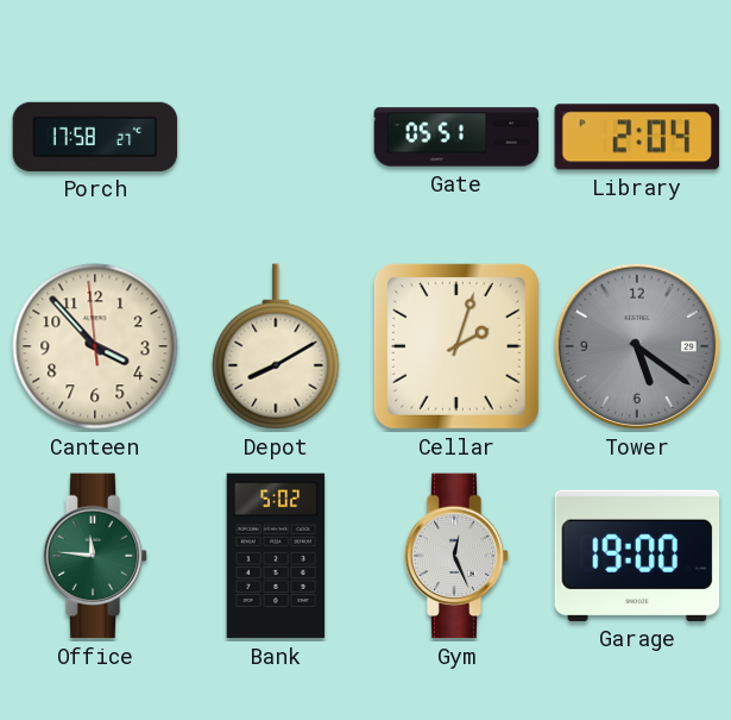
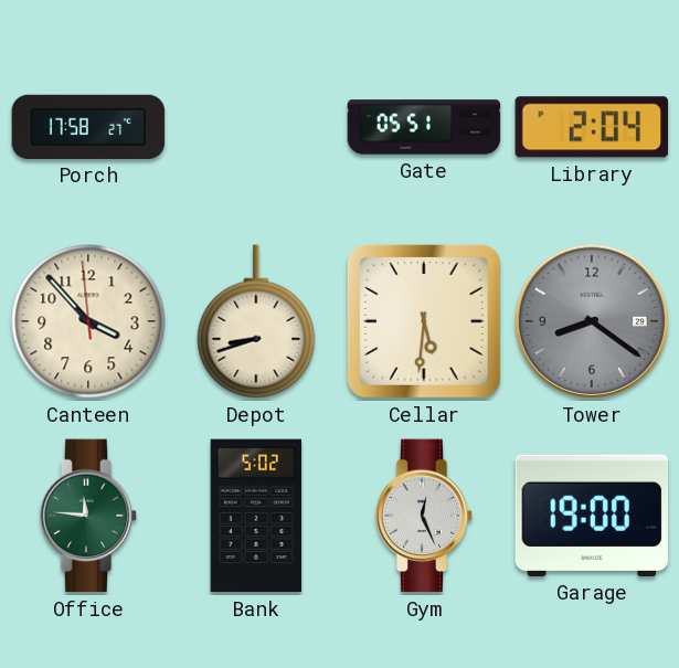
Depot: 8:10 -> 8:42
Cellar: 2:03 -> 5:31
Tower: 5:21 -> 8:21
